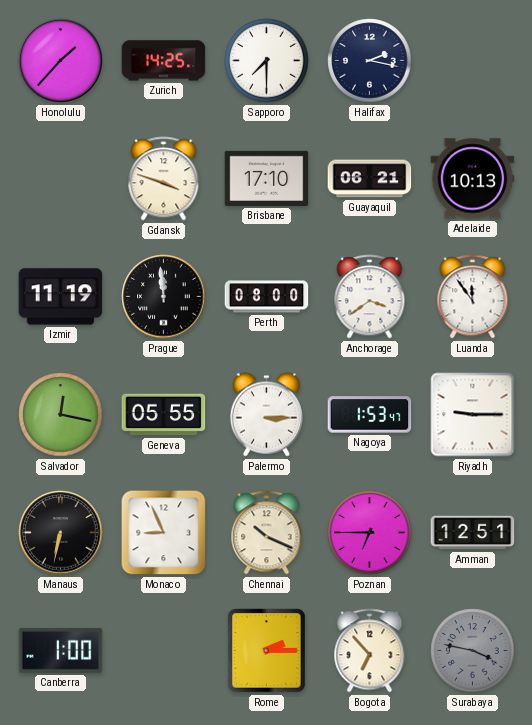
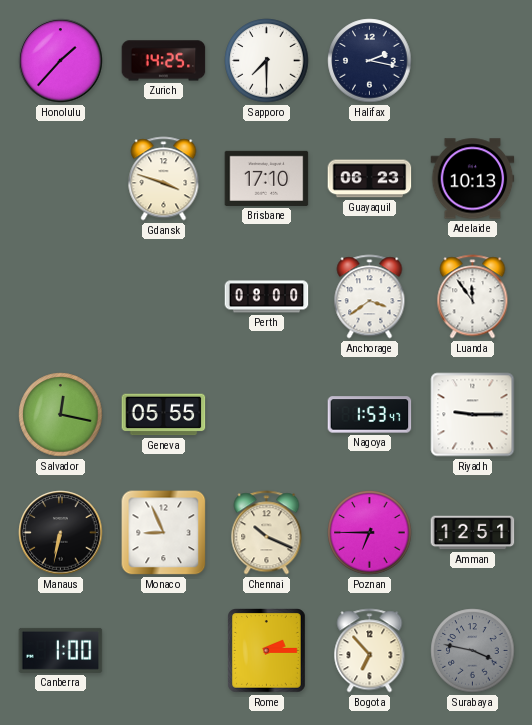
Guayaquil: 06:21 -> 06:23
Izmir: 11:19 -> none
Prague: 11:59 -> none
Palermo: 3:15 -> none
